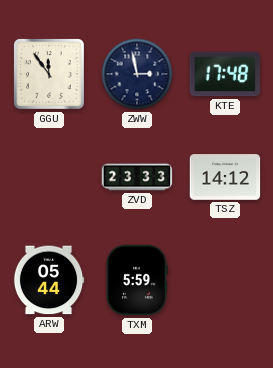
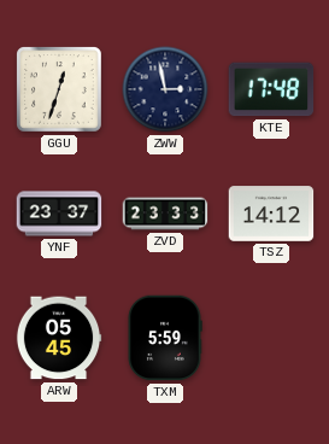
GGU: 11:54 -> 12:33
YNF: none -> 23:37
ARW: 05:44 -> 05:45
